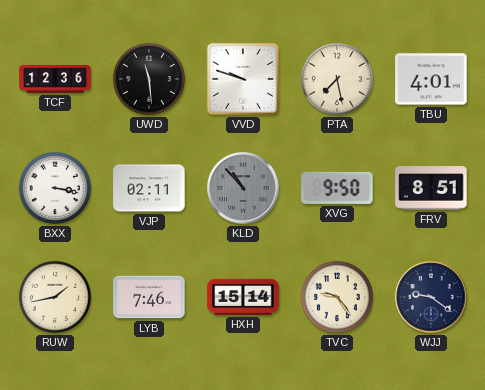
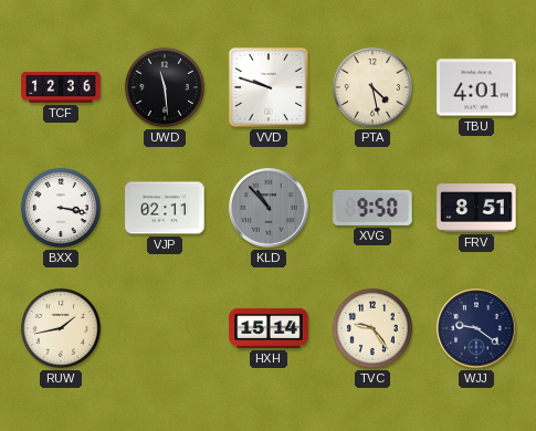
PTA: 7:28 -> 4:28
LYB: 7:46 -> none
